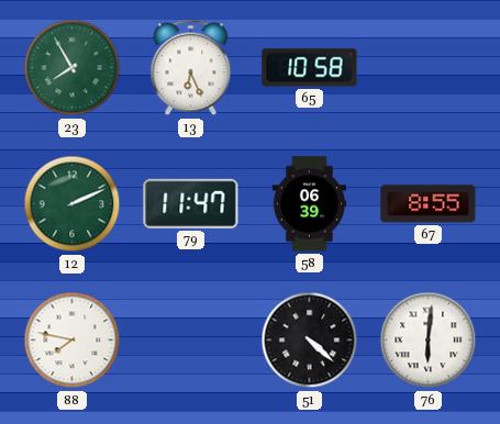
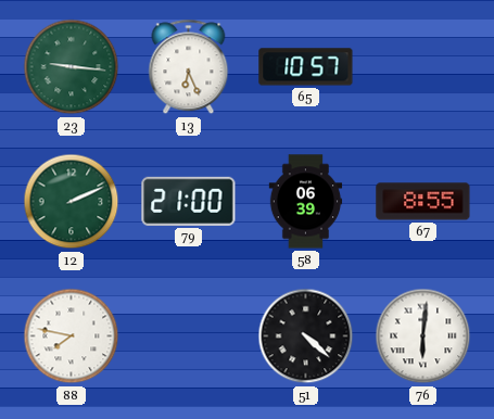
23: 7:55 -> 9:16
65: 10:58 -> 10:57
79: 11:47 -> 21:00
